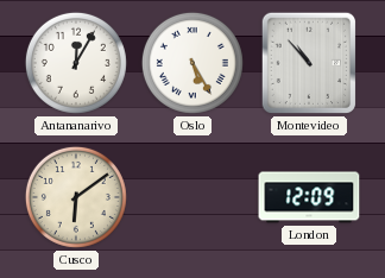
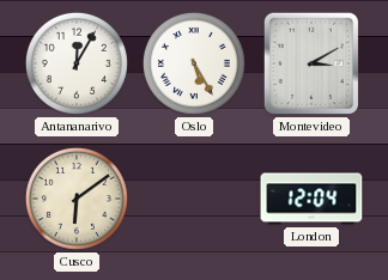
Montevideo: 10:53 -> 3:10
London: 12:09 -> 12:04
